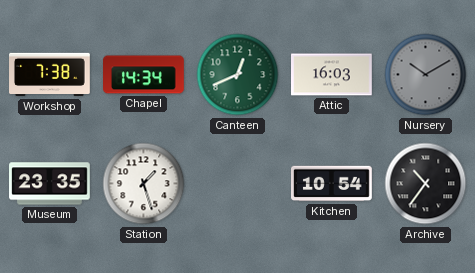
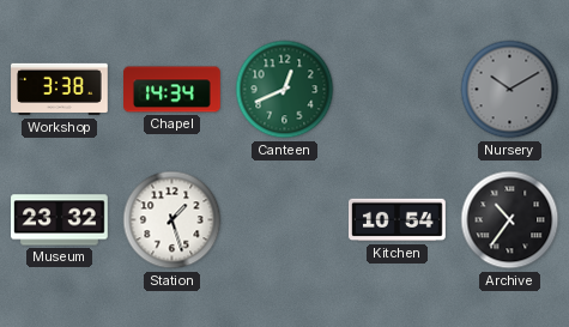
Workshop: 7:38 -> 3:38
Attic: 16:03 -> none
Museum: 23:35 -> 23:32
